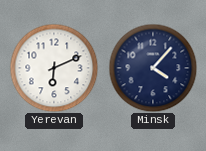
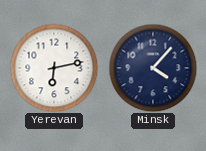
Yerevan: 6:11 -> 6:13
